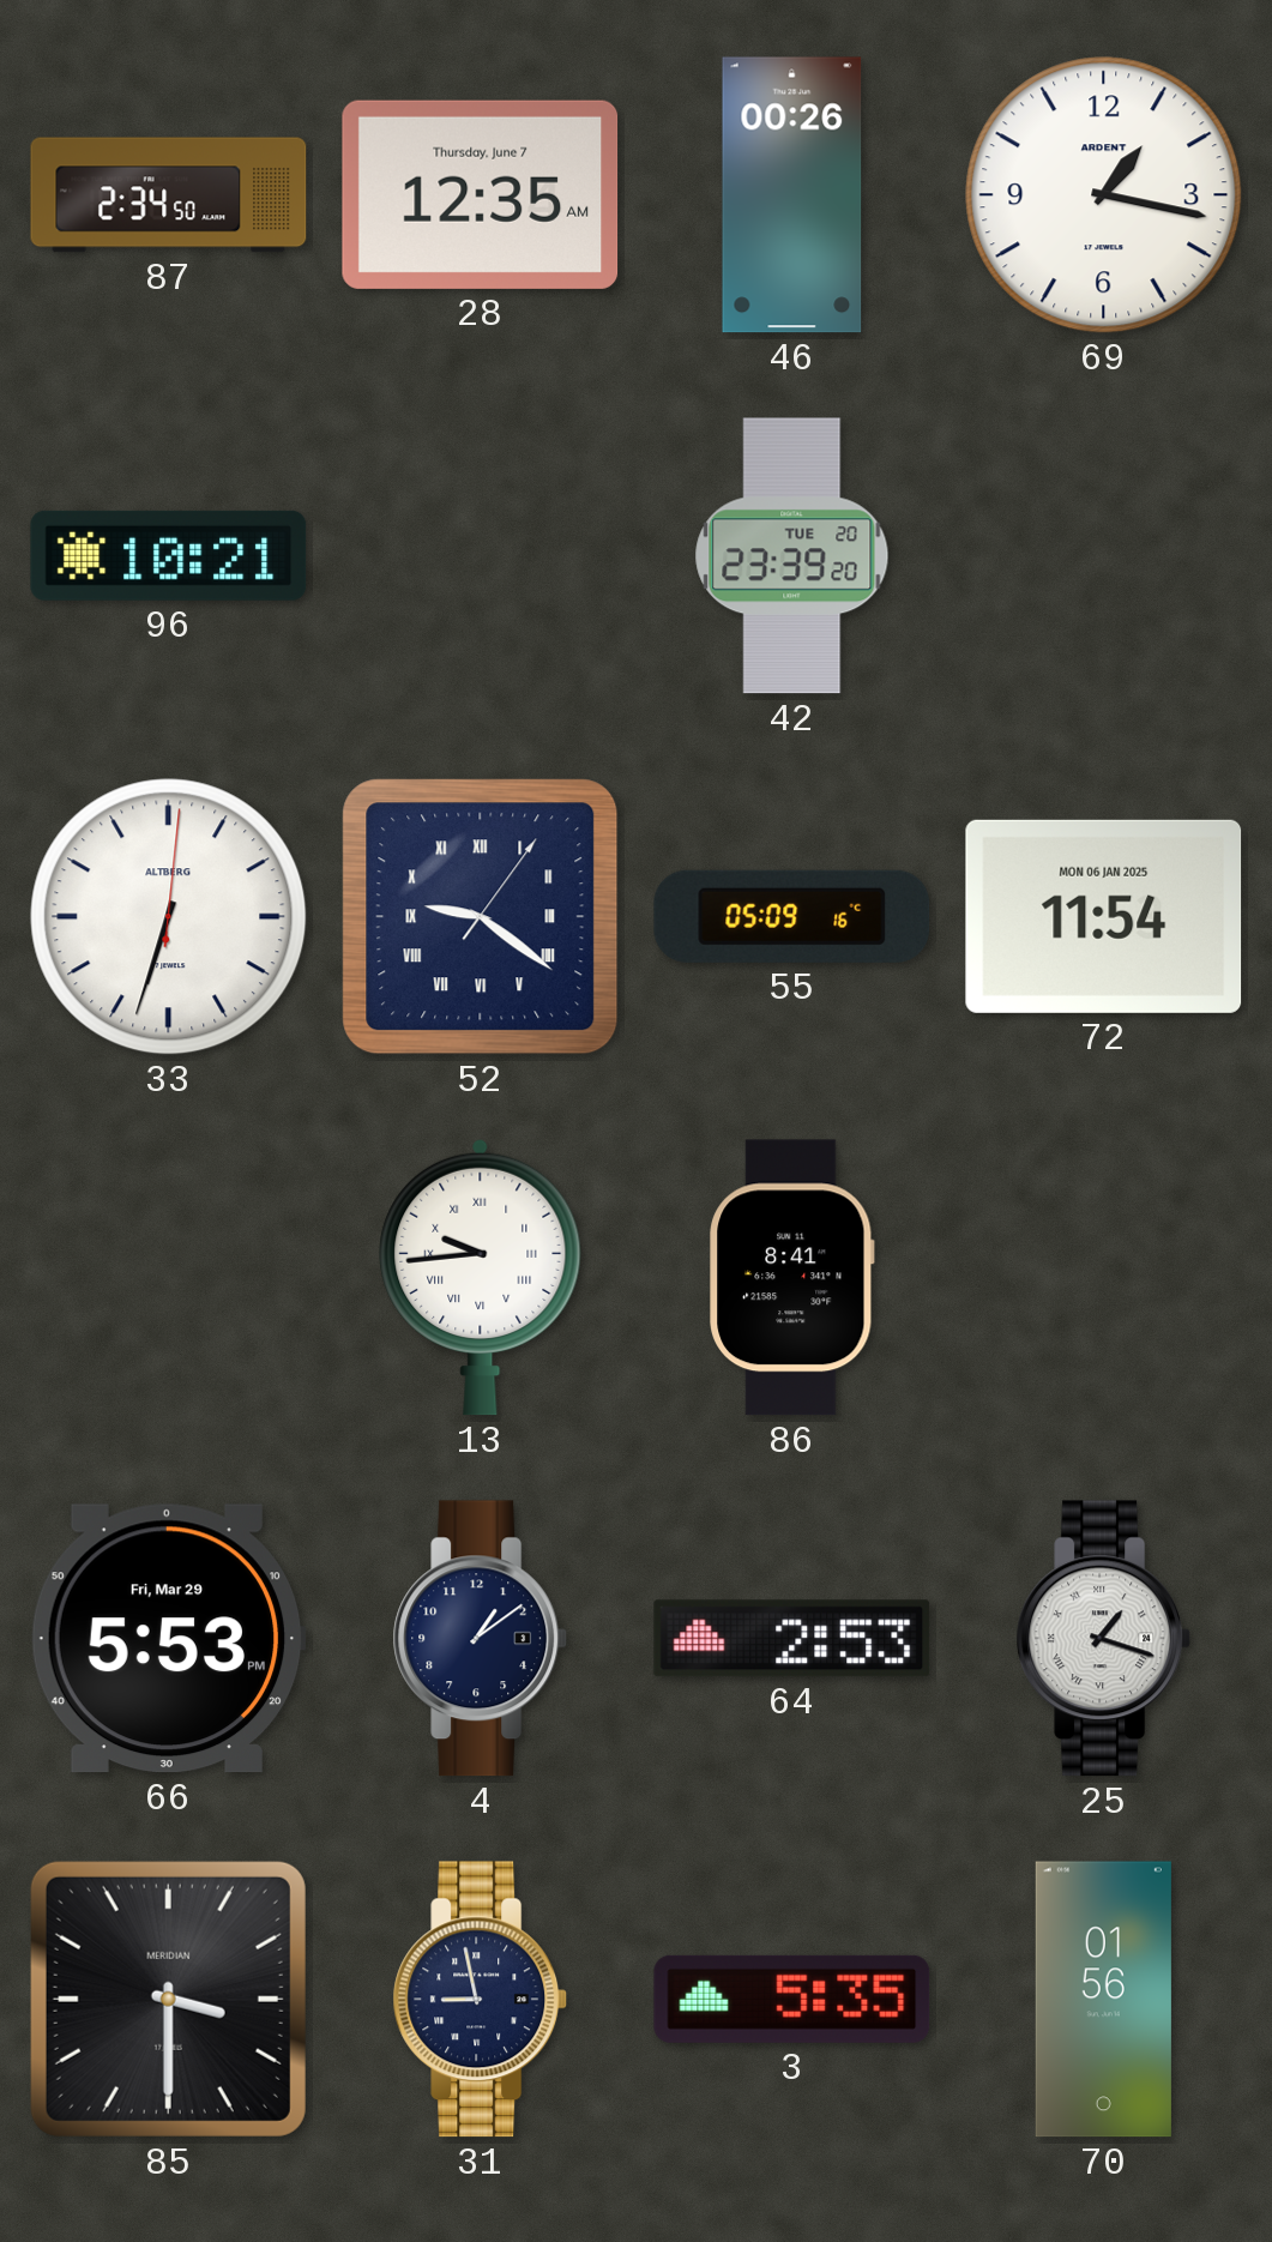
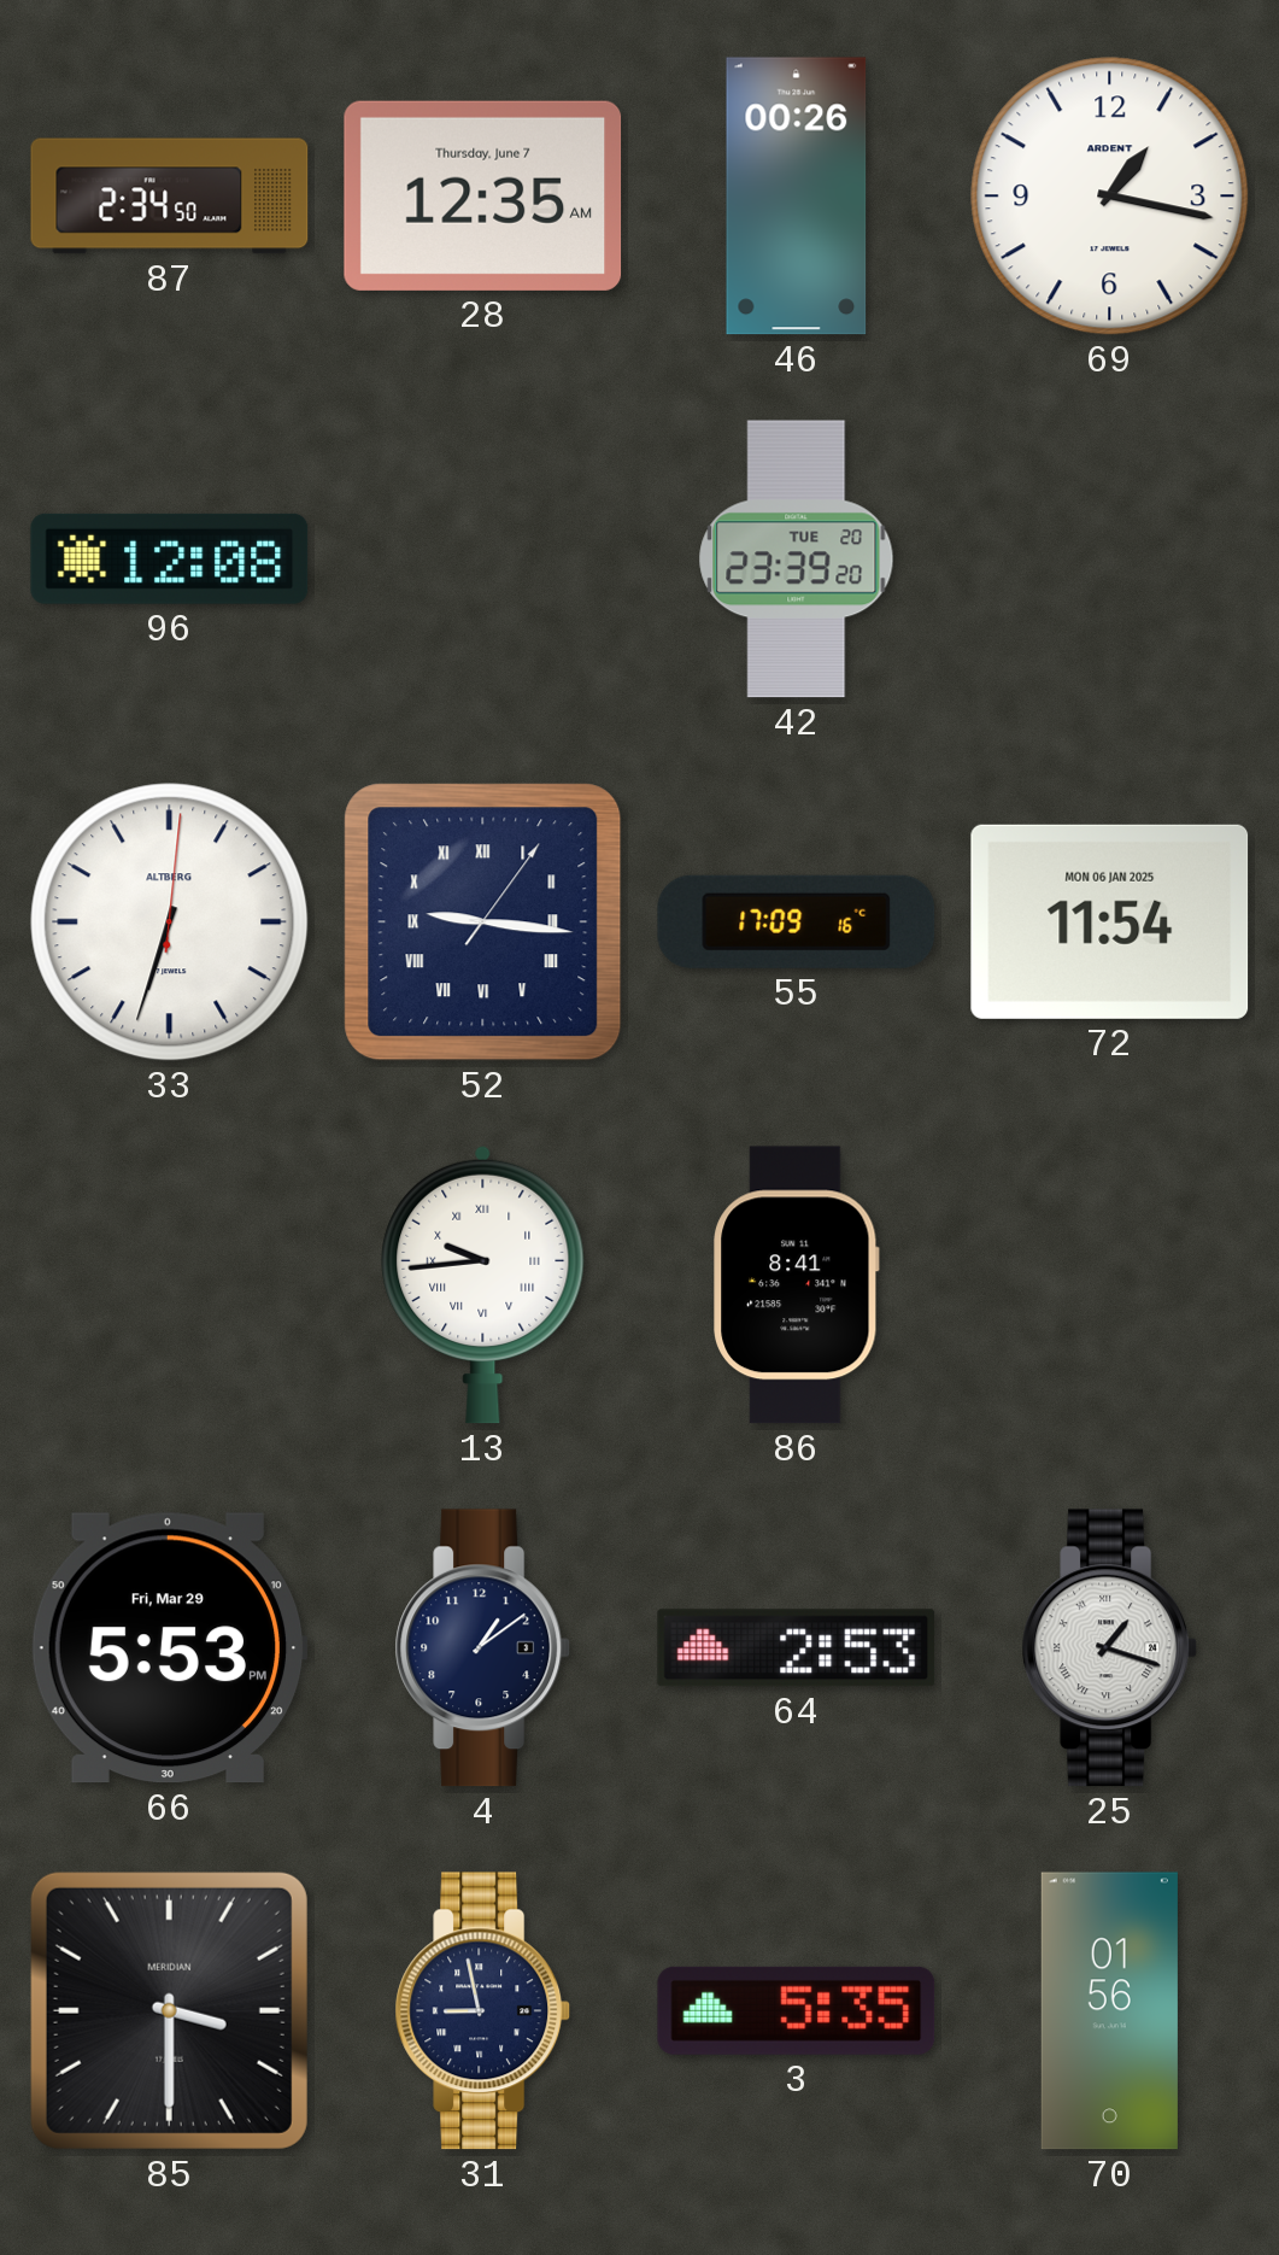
96: 10:21 -> 12:08
52: 9:21 -> 9:16
55: 05:09 -> 17:09
